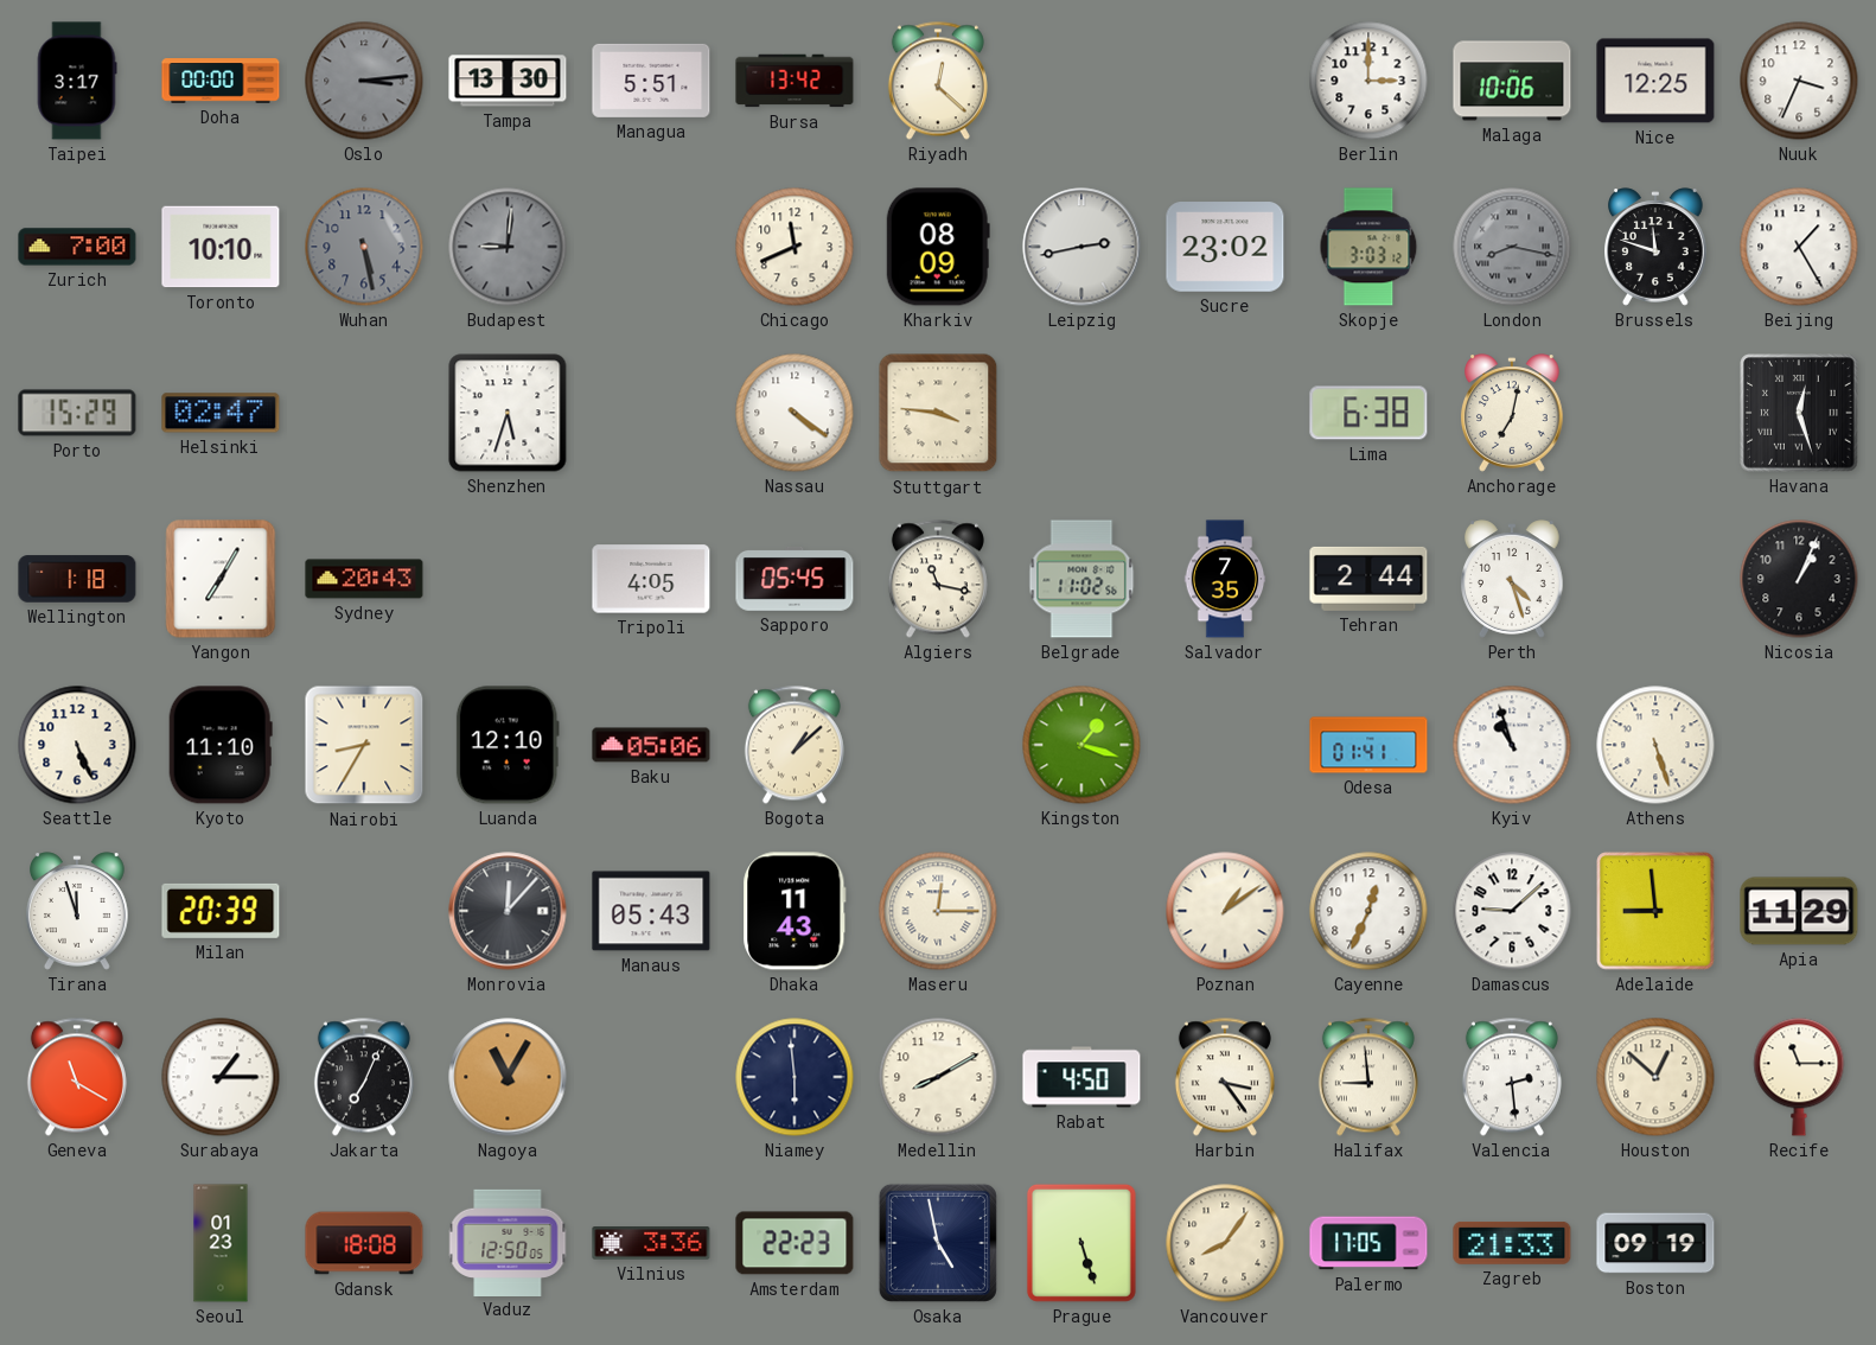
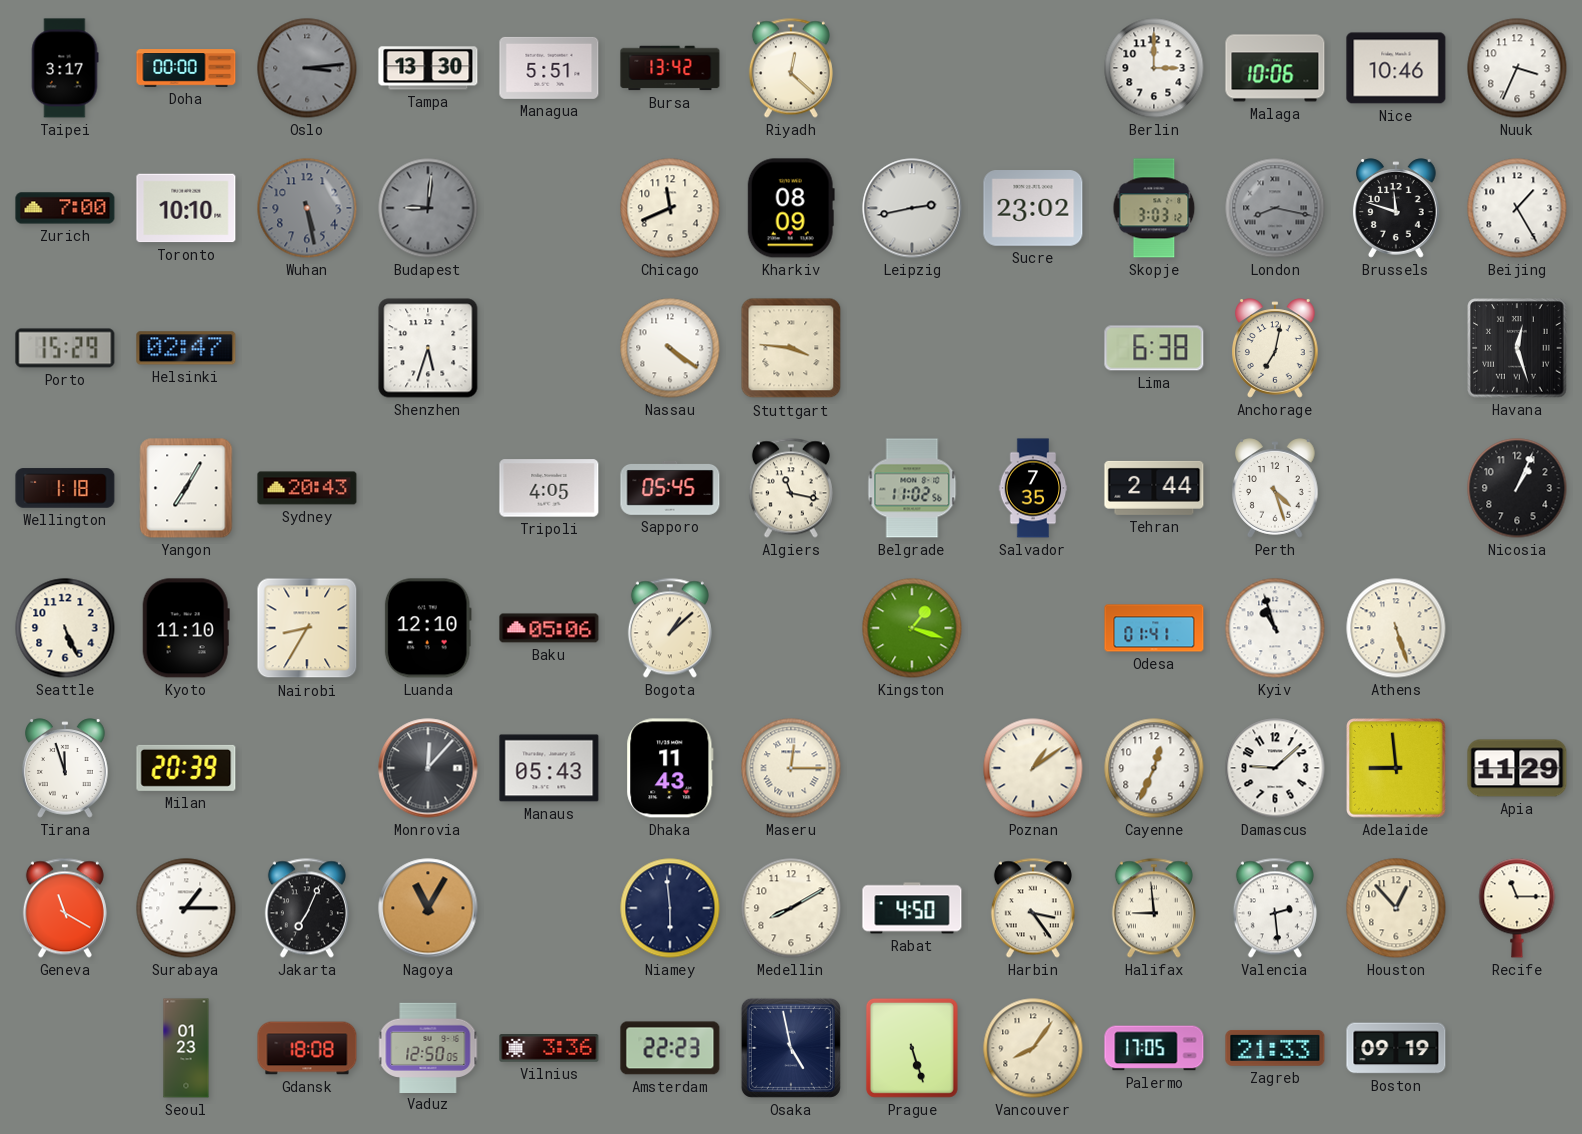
Nice: 12:25 -> 10:46
Houston: 12:52 -> 12:53
